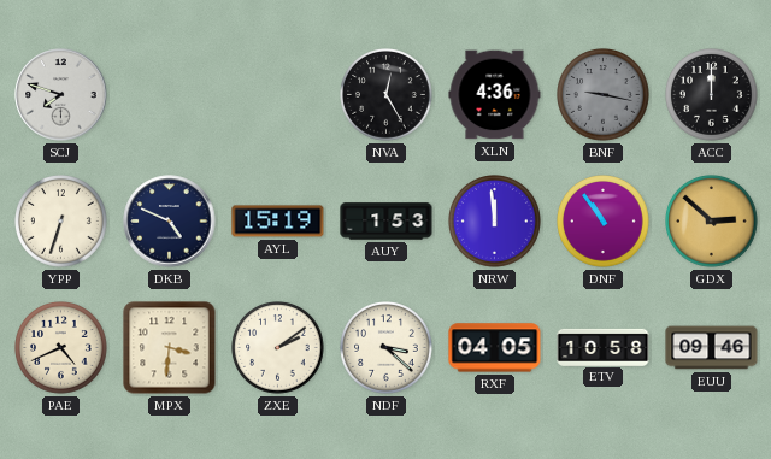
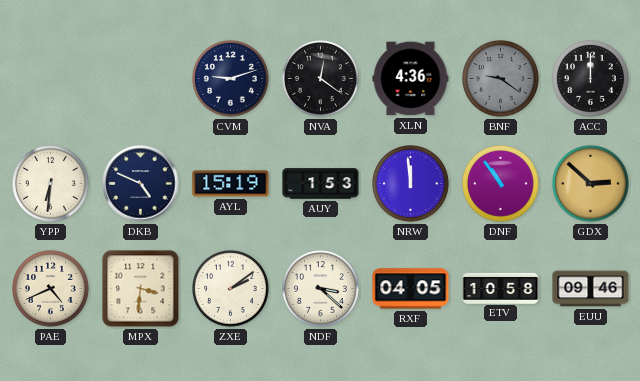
SCJ: 7:48 -> none
CVM: none -> 9:12
NVA: 12:25 -> 12:21
BNF: 9:17 -> 9:21
YPP: 6:33 -> 6:31
